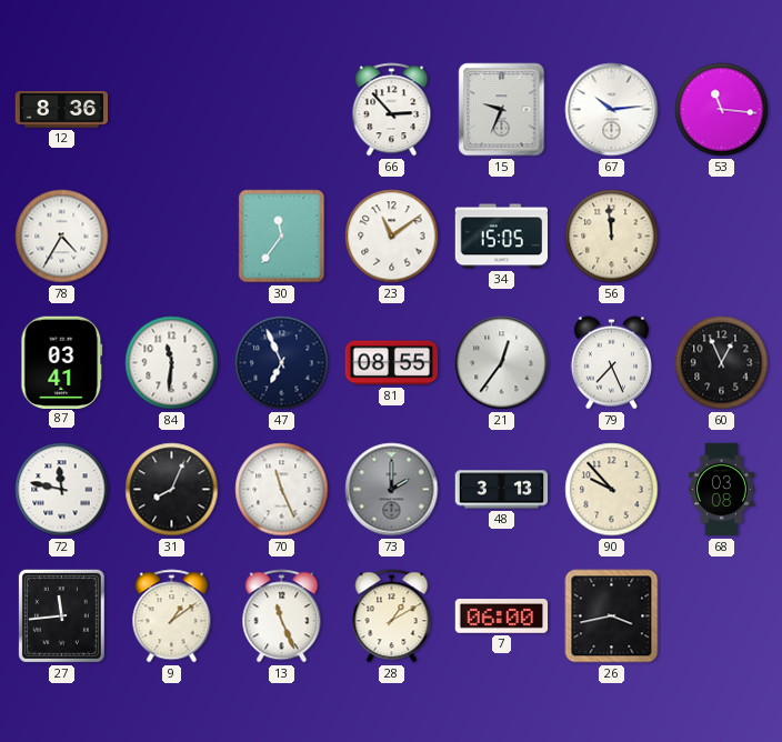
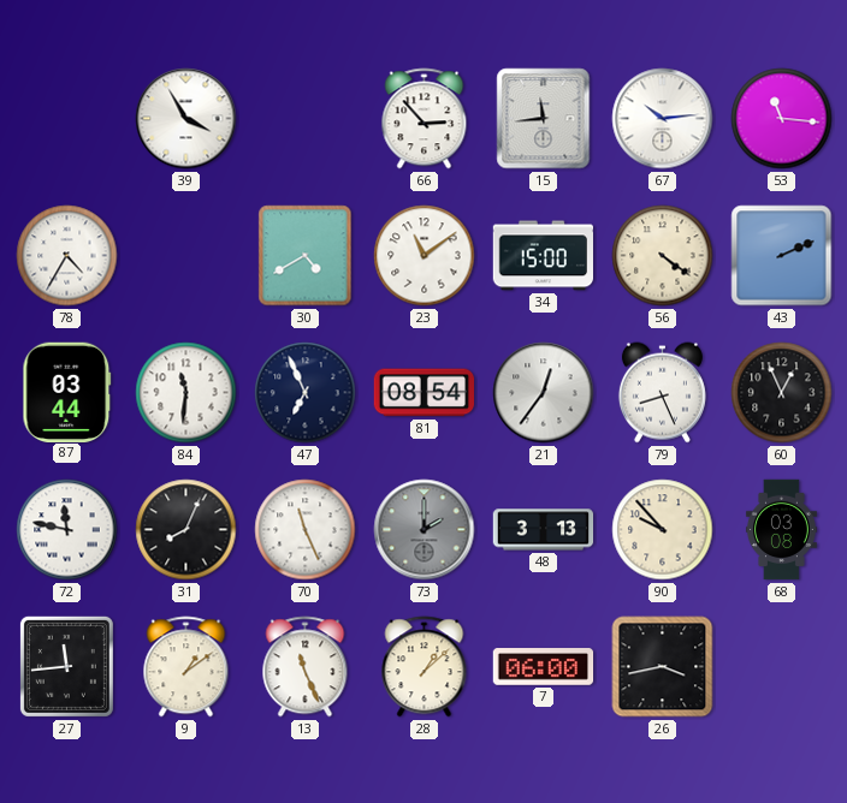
12: 8:36 -> none
39: none -> 3:55
15: 9:34 -> 11:44
30: 11:36 -> 4:40
34: 15:05 -> 15:00
56: 11:59 -> 4:21
43: none -> 2:11
87: 03:41 -> 03:44
81: 08:55 -> 08:54
79: 7:26 -> 8:26
28: 1:10 -> 1:08
